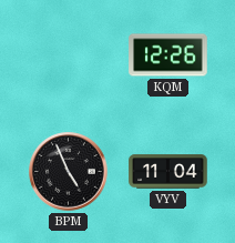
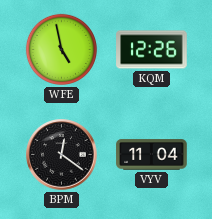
WFE: none -> 4:58
BPM: 4:56 -> 12:21
